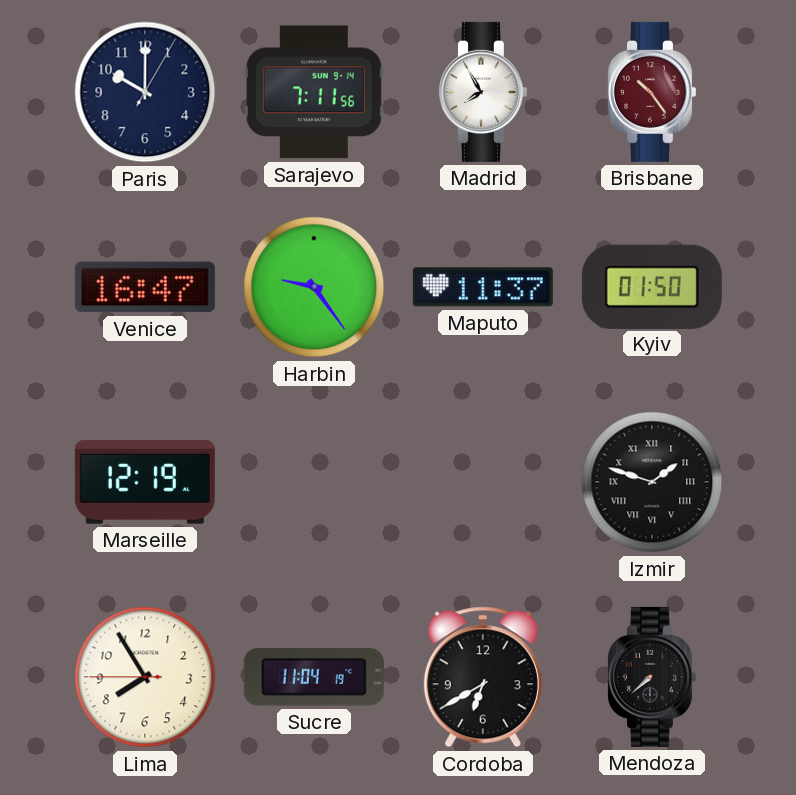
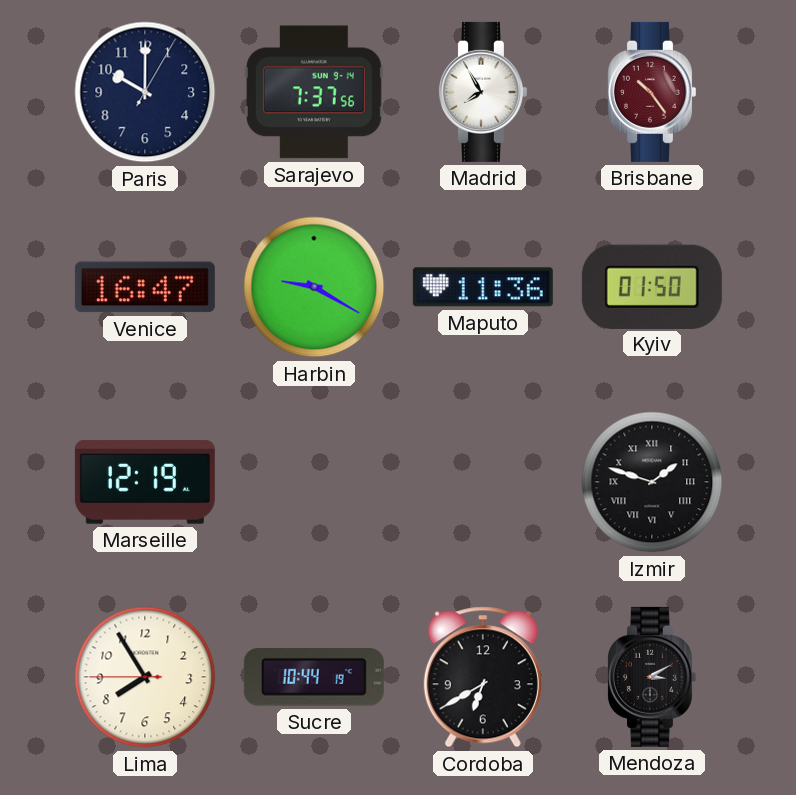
Sarajevo: 7:11 -> 7:37
Harbin: 9:24 -> 9:20
Maputo: 11:37 -> 11:36
Sucre: 11:04 -> 10:44
Mendoza: 7:38 -> 3:10
